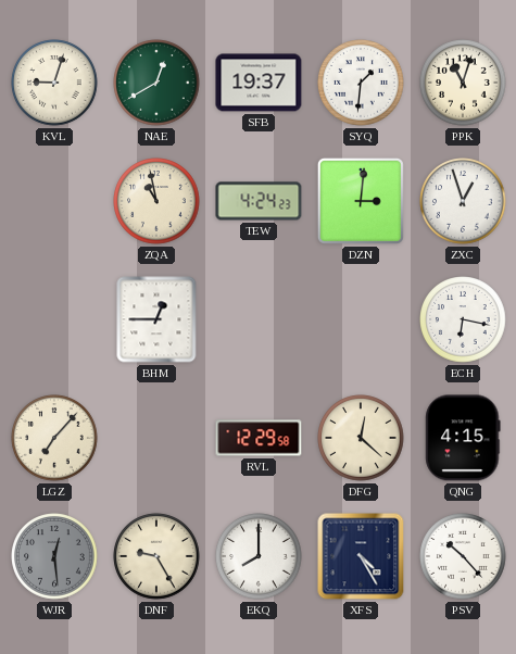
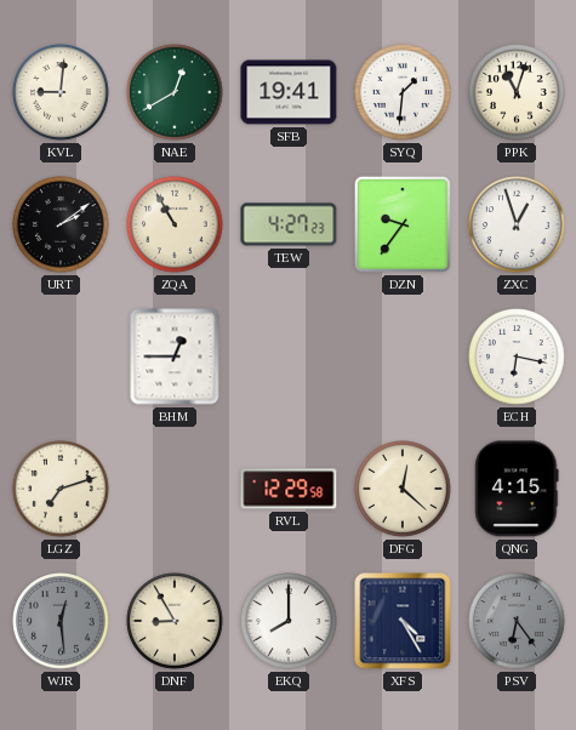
KVL: 9:03 -> 9:01
SFB: 19:37 -> 19:41
URT: none -> 2:09
ZQA: 10:58 -> 10:55
TEW: 4:24 -> 4:27
DZN: 3:01 -> 9:36
LGZ: 7:07 -> 7:12
DNF: 9:25 -> 8:55
PSV: 10:23 -> 6:24
PSV dial: white -> grey
